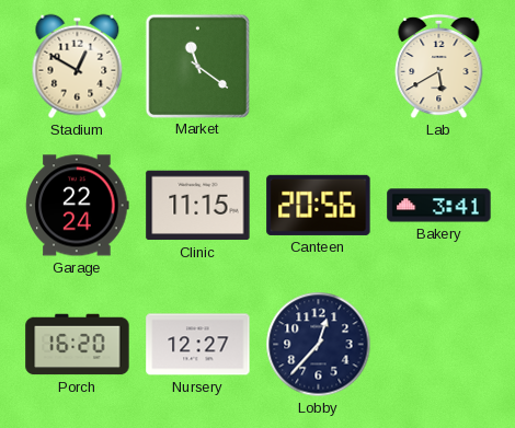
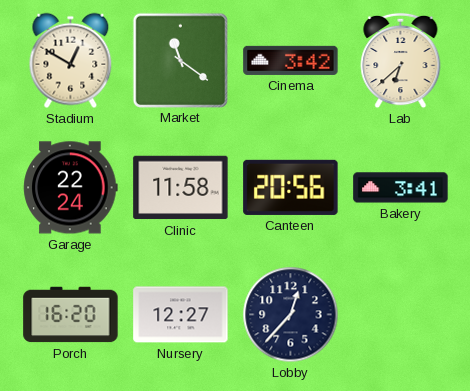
Cinema: none -> 3:42
Lab: 5:40 -> 6:38
Clinic: 11:15 -> 11:58
